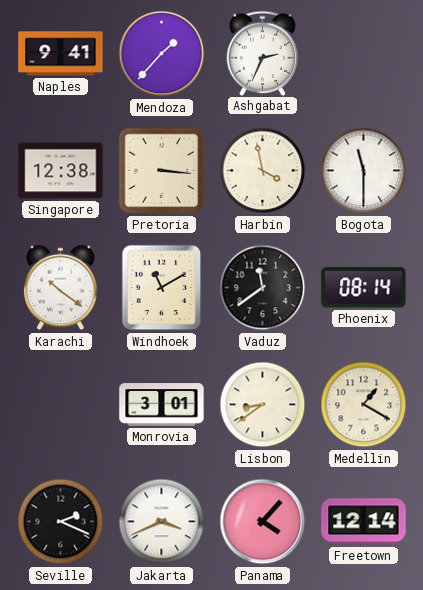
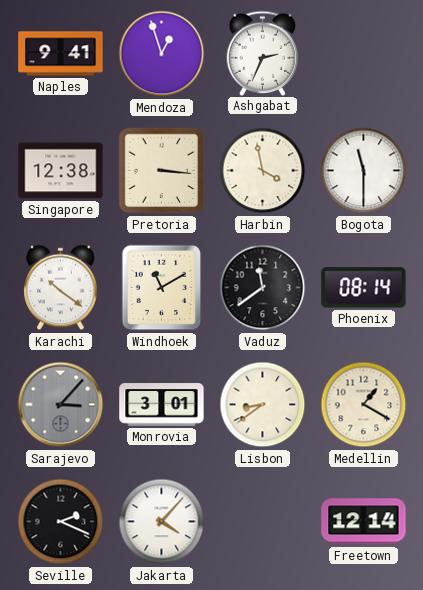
Mendoza: 1:37 -> 12:57
Sarajevo: none -> 3:07
Jakarta: 3:41 -> 4:07
Panama: 4:07 -> none
